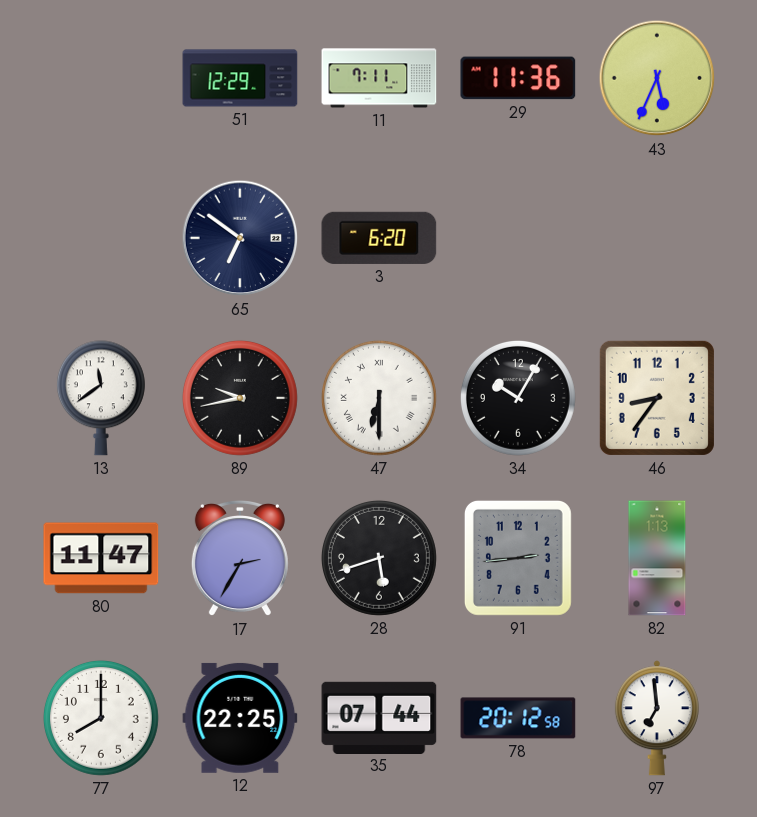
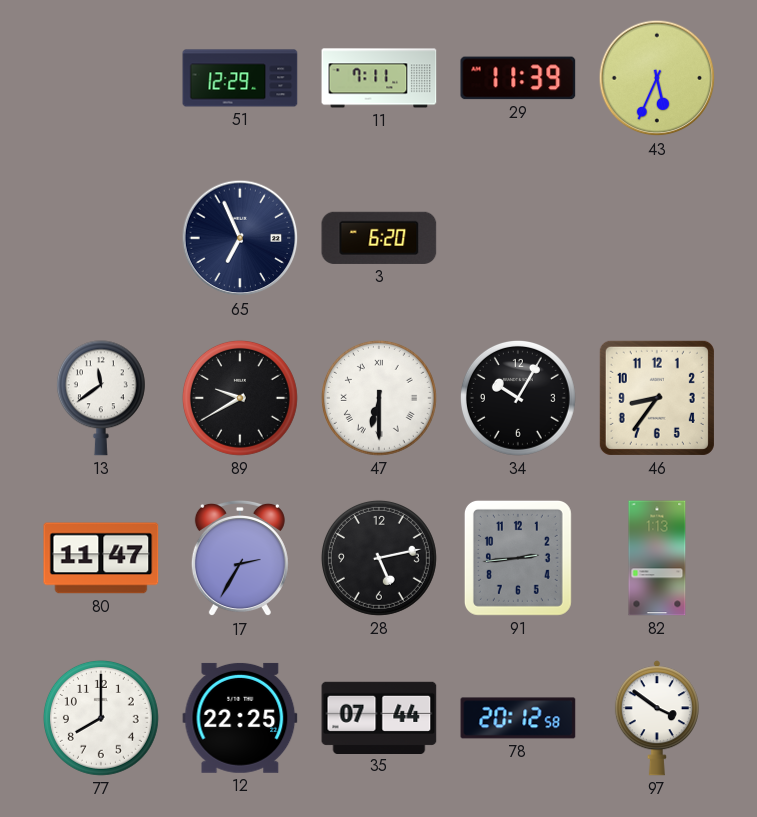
29: 11:36 -> 11:39
65: 6:51 -> 6:56
89: 9:43 -> 9:40
28: 5:42 -> 5:13
97: 6:59 -> 3:51
